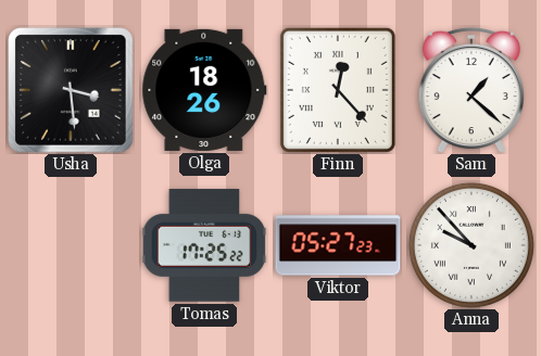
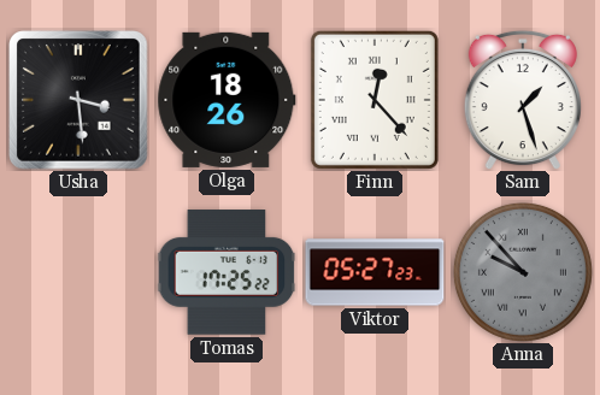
Sam: 1:22 -> 1:27
Anna dial: white -> grey
